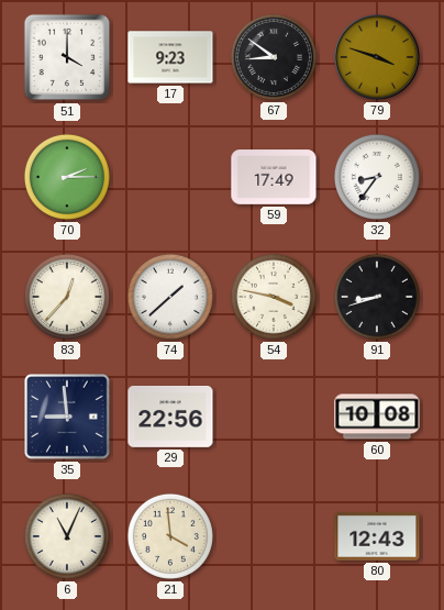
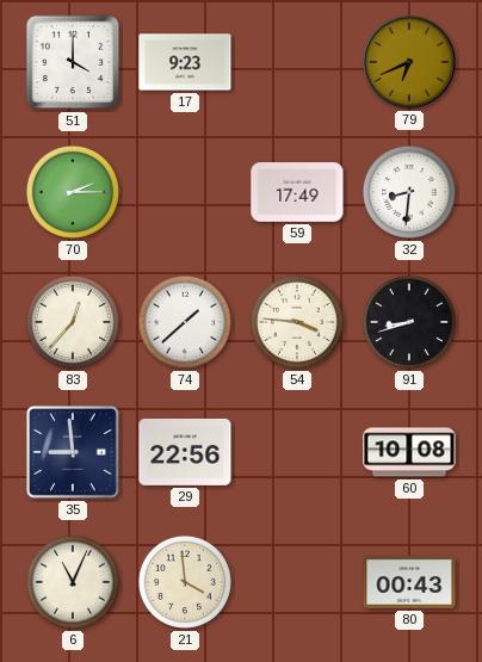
67: 8:51 -> none
79: 3:48 -> 6:41
32: 8:36 -> 8:31
54: 3:47 -> 3:46
80: 12:43 -> 00:43
